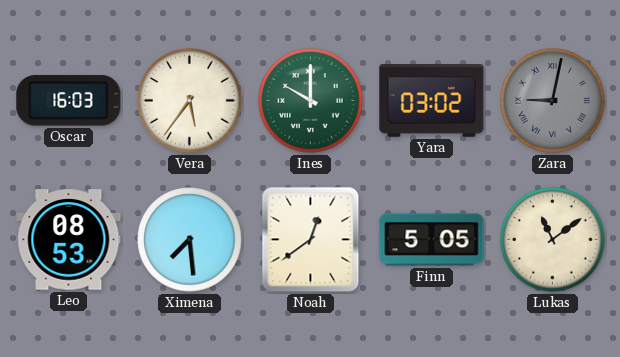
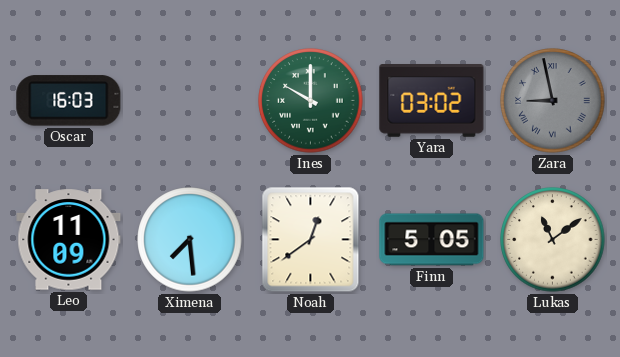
Vera: 5:36 -> none
Zara: 9:02 -> 8:58
Leo: 08:53 -> 11:09
